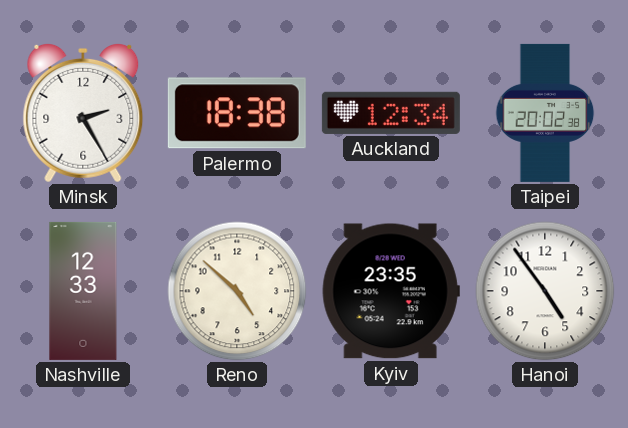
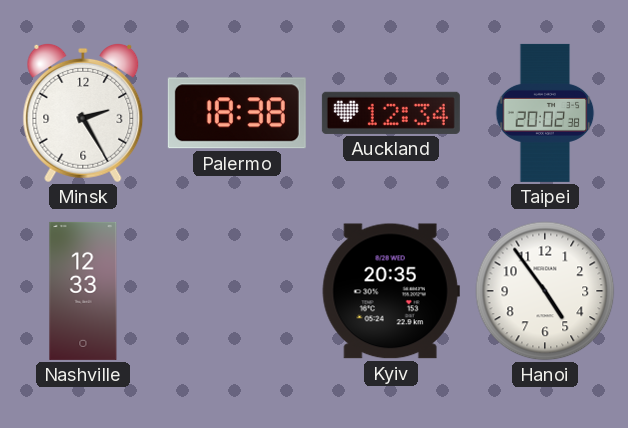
Reno: 4:52 -> none
Kyiv: 23:35 -> 20:35
